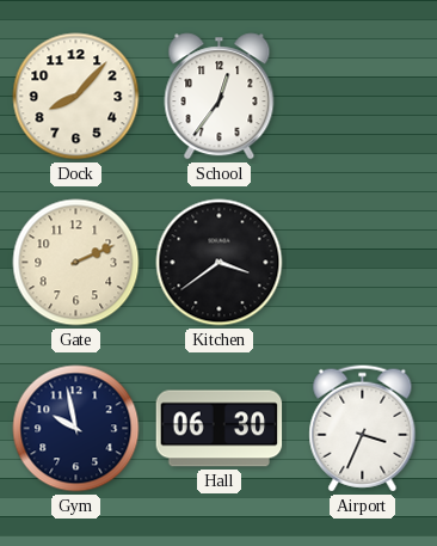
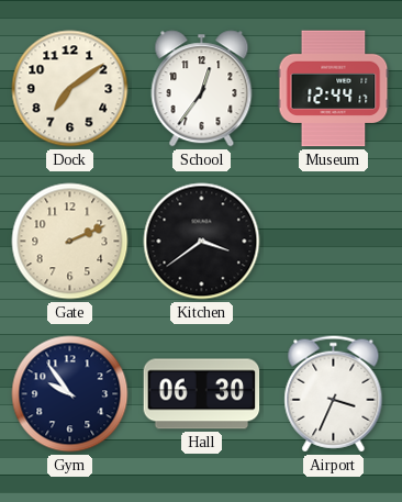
Dock: 8:07 -> 7:09
Museum: none -> 12:44
Gym: 9:58 -> 9:54
